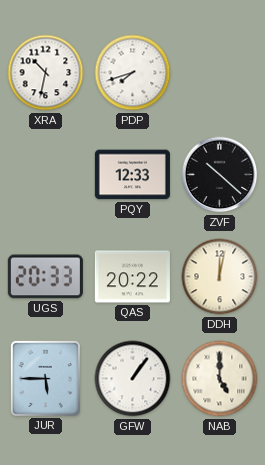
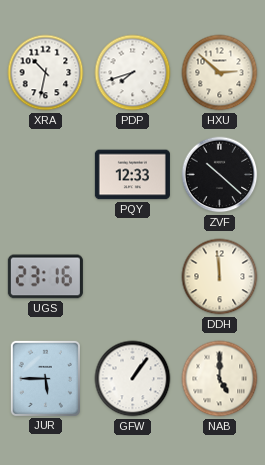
HXU: none -> 2:52
UGS: 20:33 -> 23:16
QAS: 20:22 -> none
DDH: 12:02 -> 11:59
